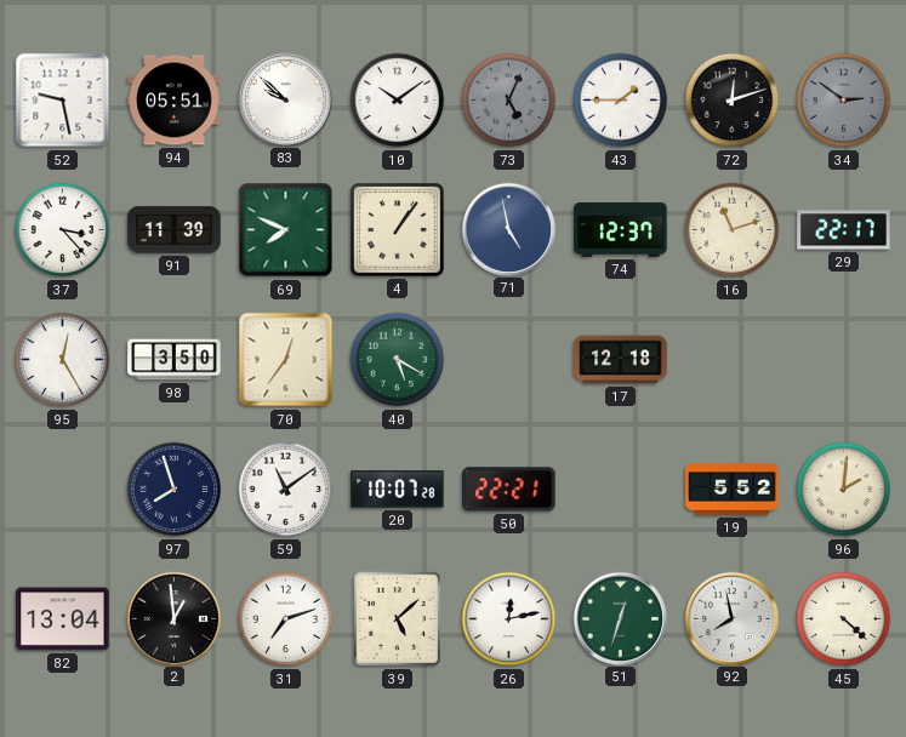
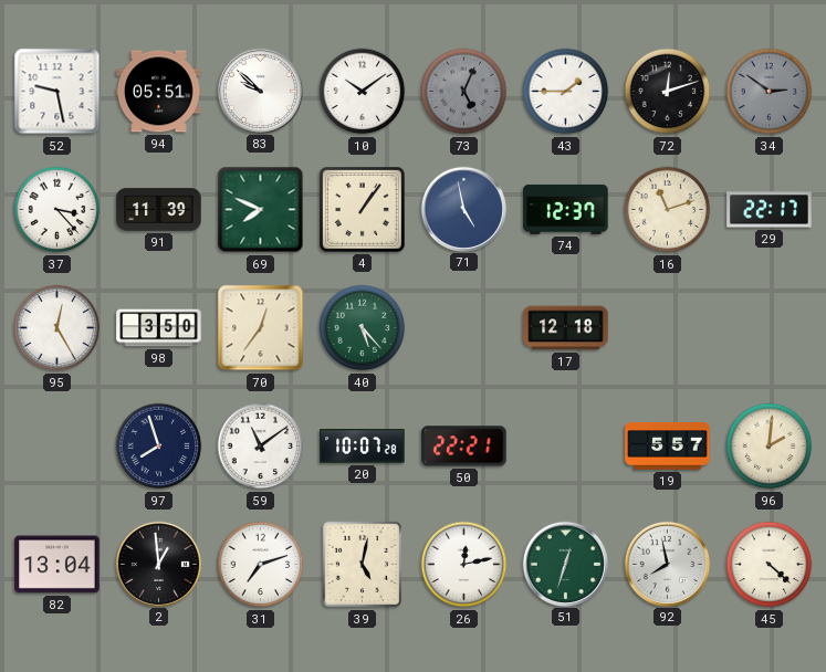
40: 5:20 -> 5:23
19: 5:52 -> 5:57
39: 5:08 -> 5:02
